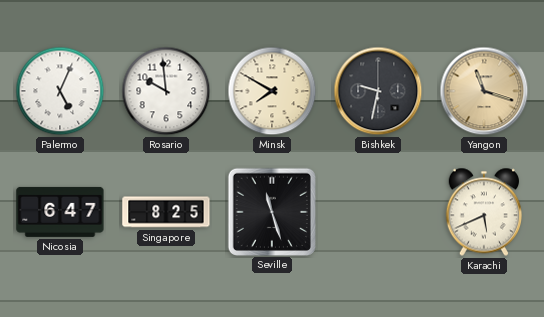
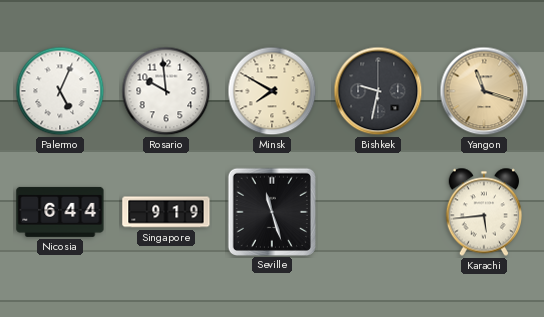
Nicosia: 6:47 -> 6:44
Singapore: 8:25 -> 9:19
Karachi: 5:41 -> 5:44
